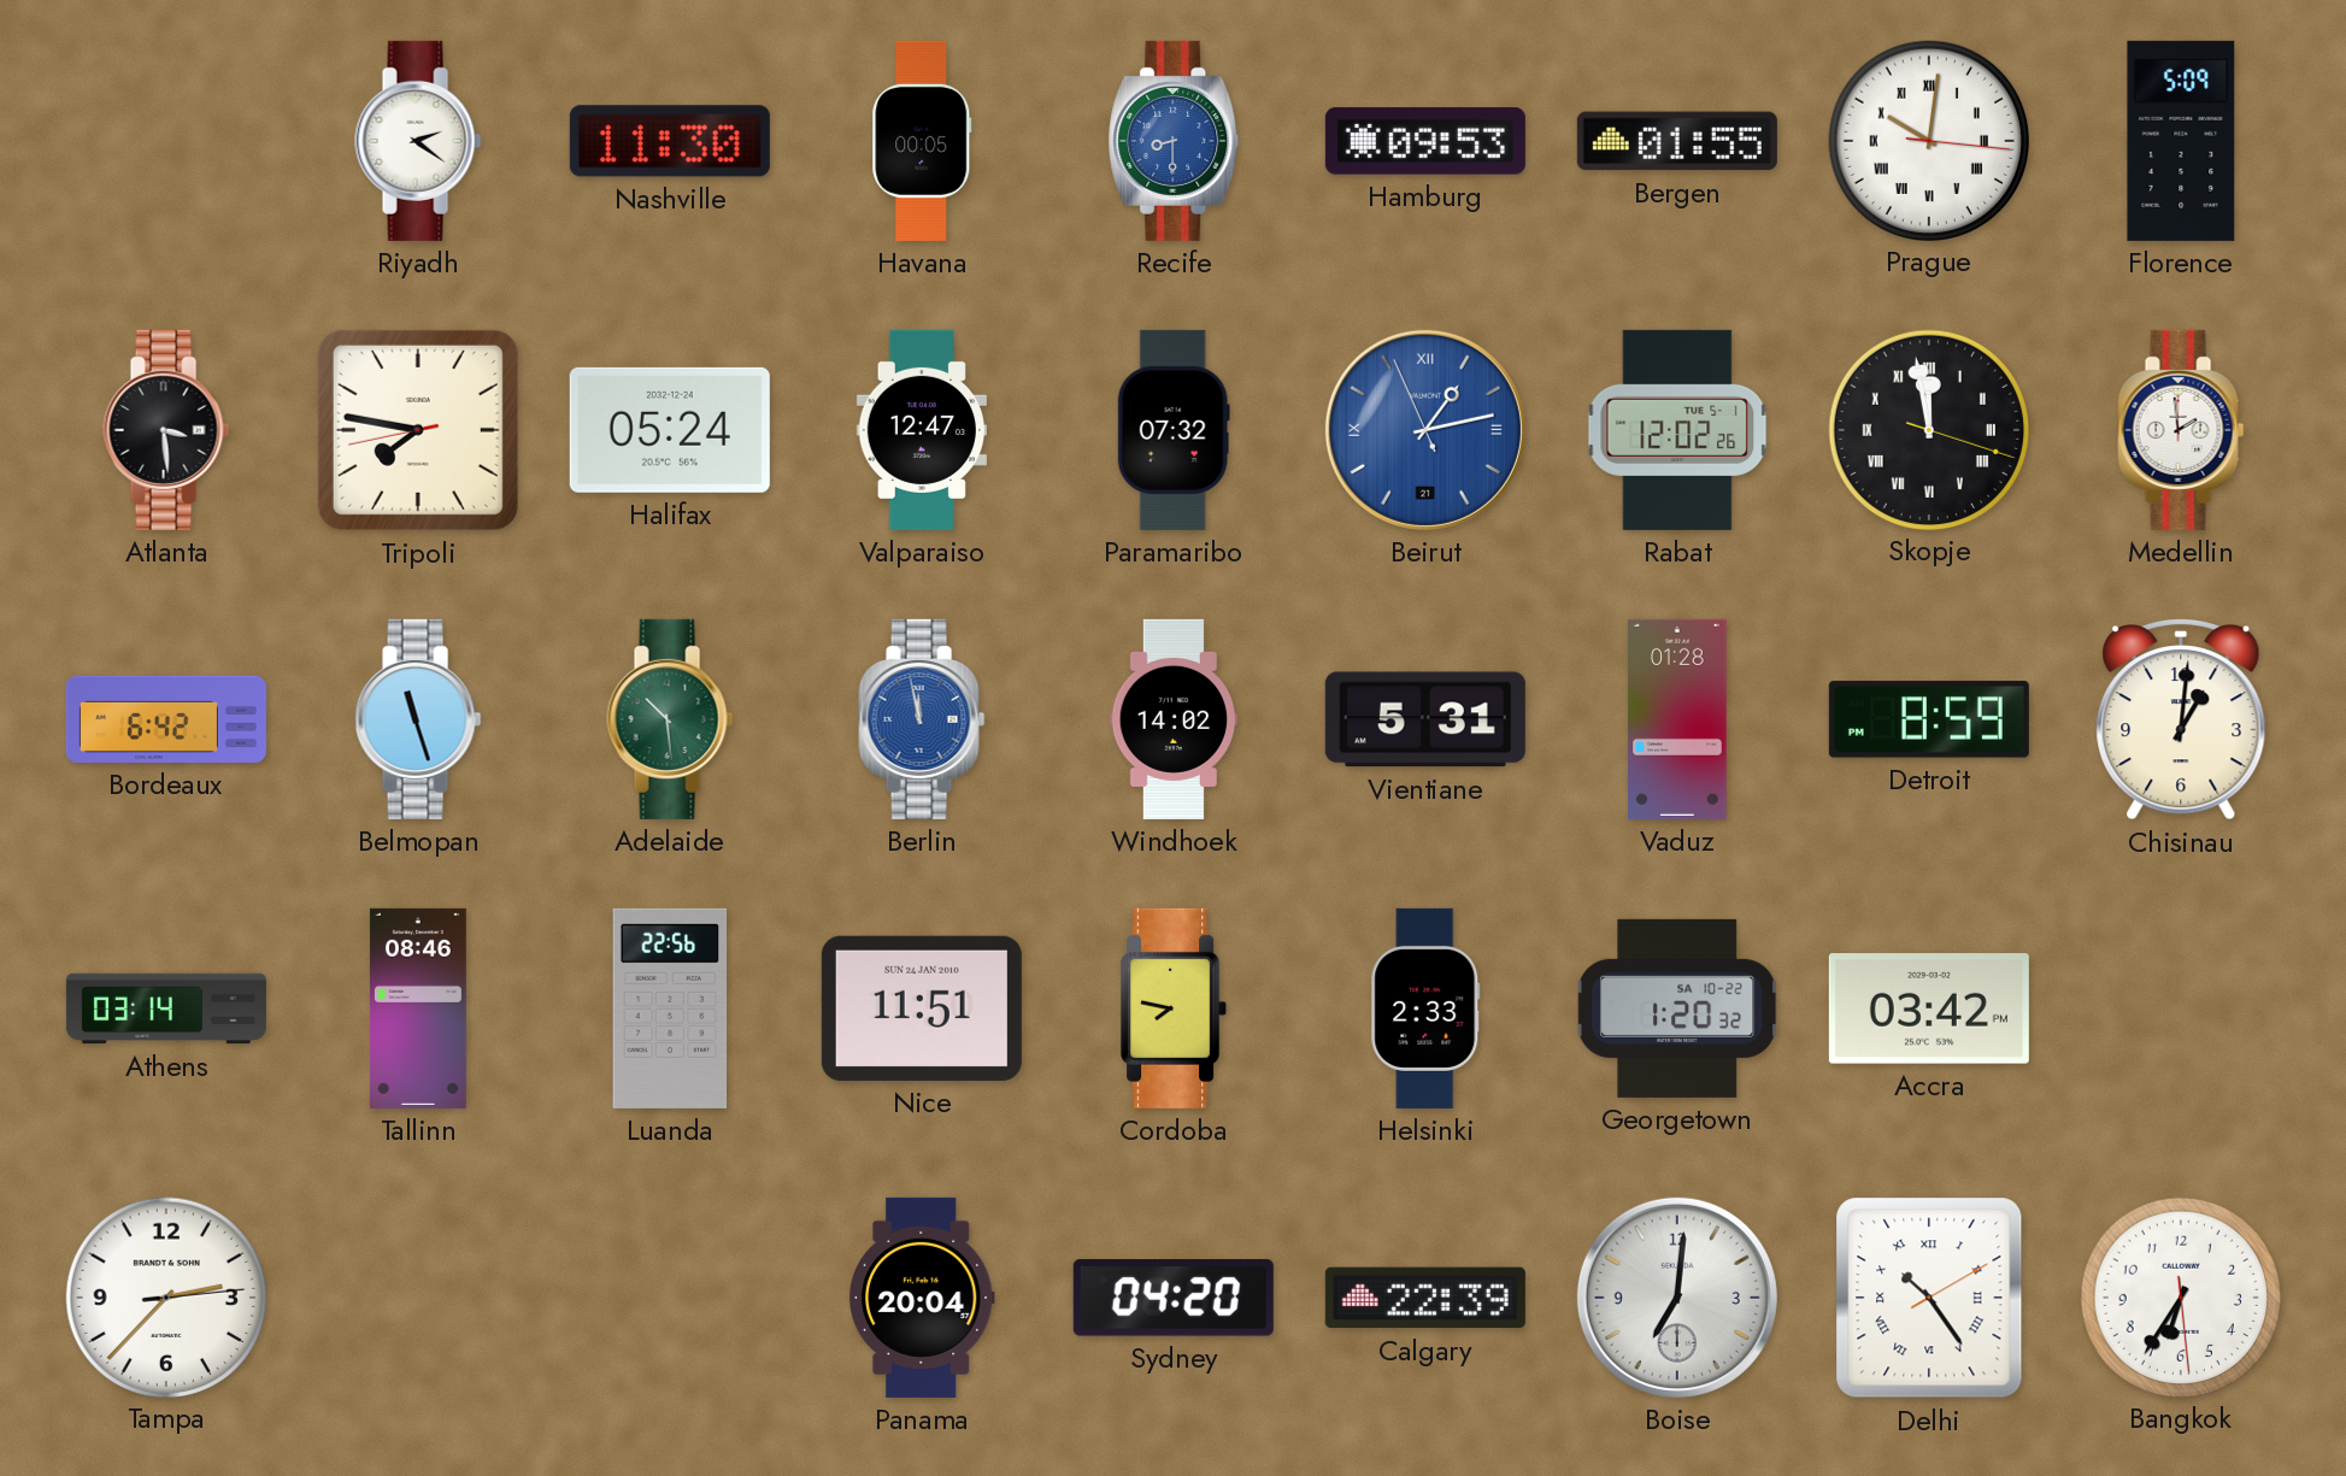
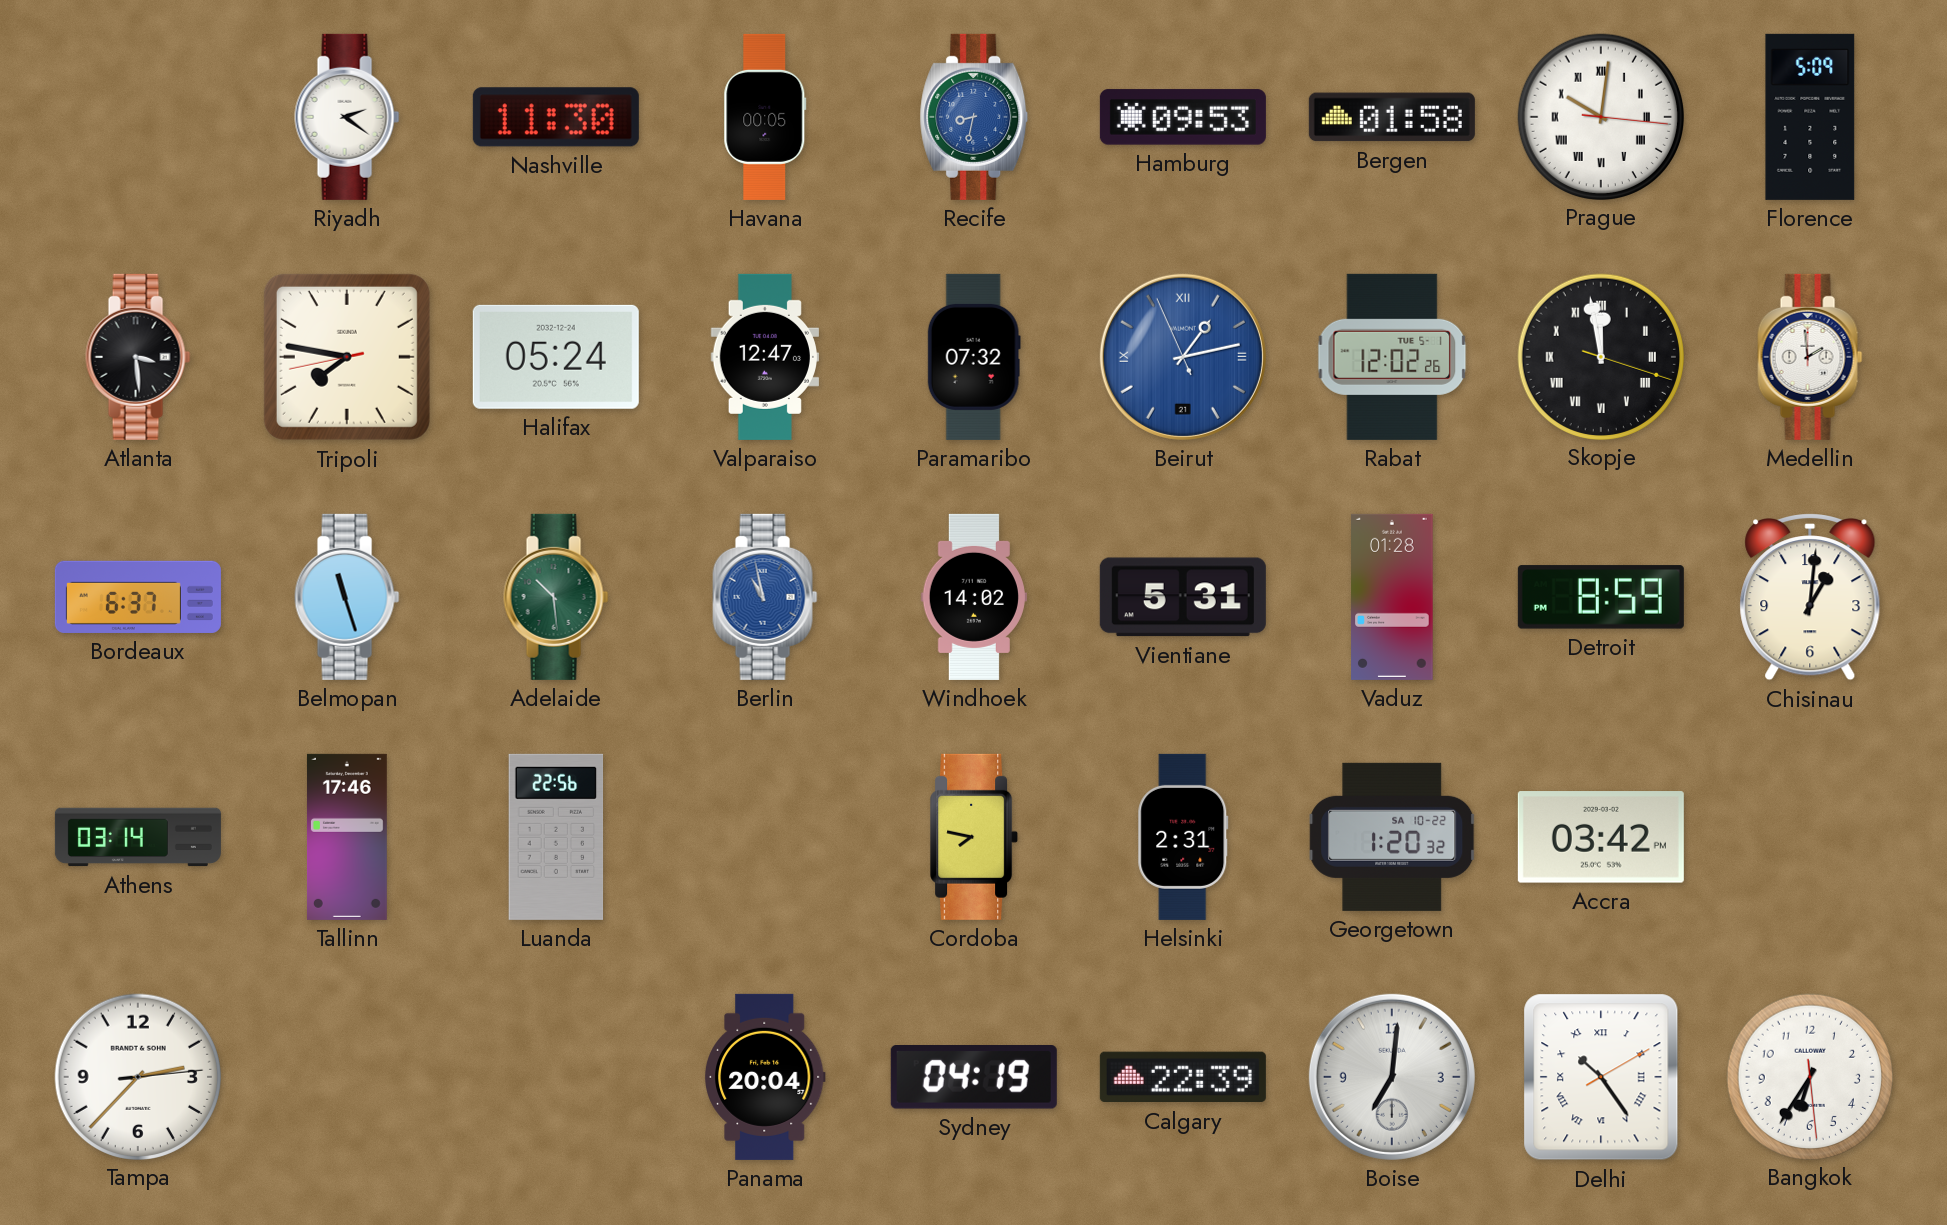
Recife: 8:30 -> 8:32
Bergen: 01:55 -> 01:58
Bordeaux: 6:42 -> 6:37
Berlin: 11:58 -> 10:58
Tallinn: 08:46 -> 17:46
Nice: 11:51 -> none
Helsinki: 2:33 -> 2:31
Sydney: 04:20 -> 04:19
